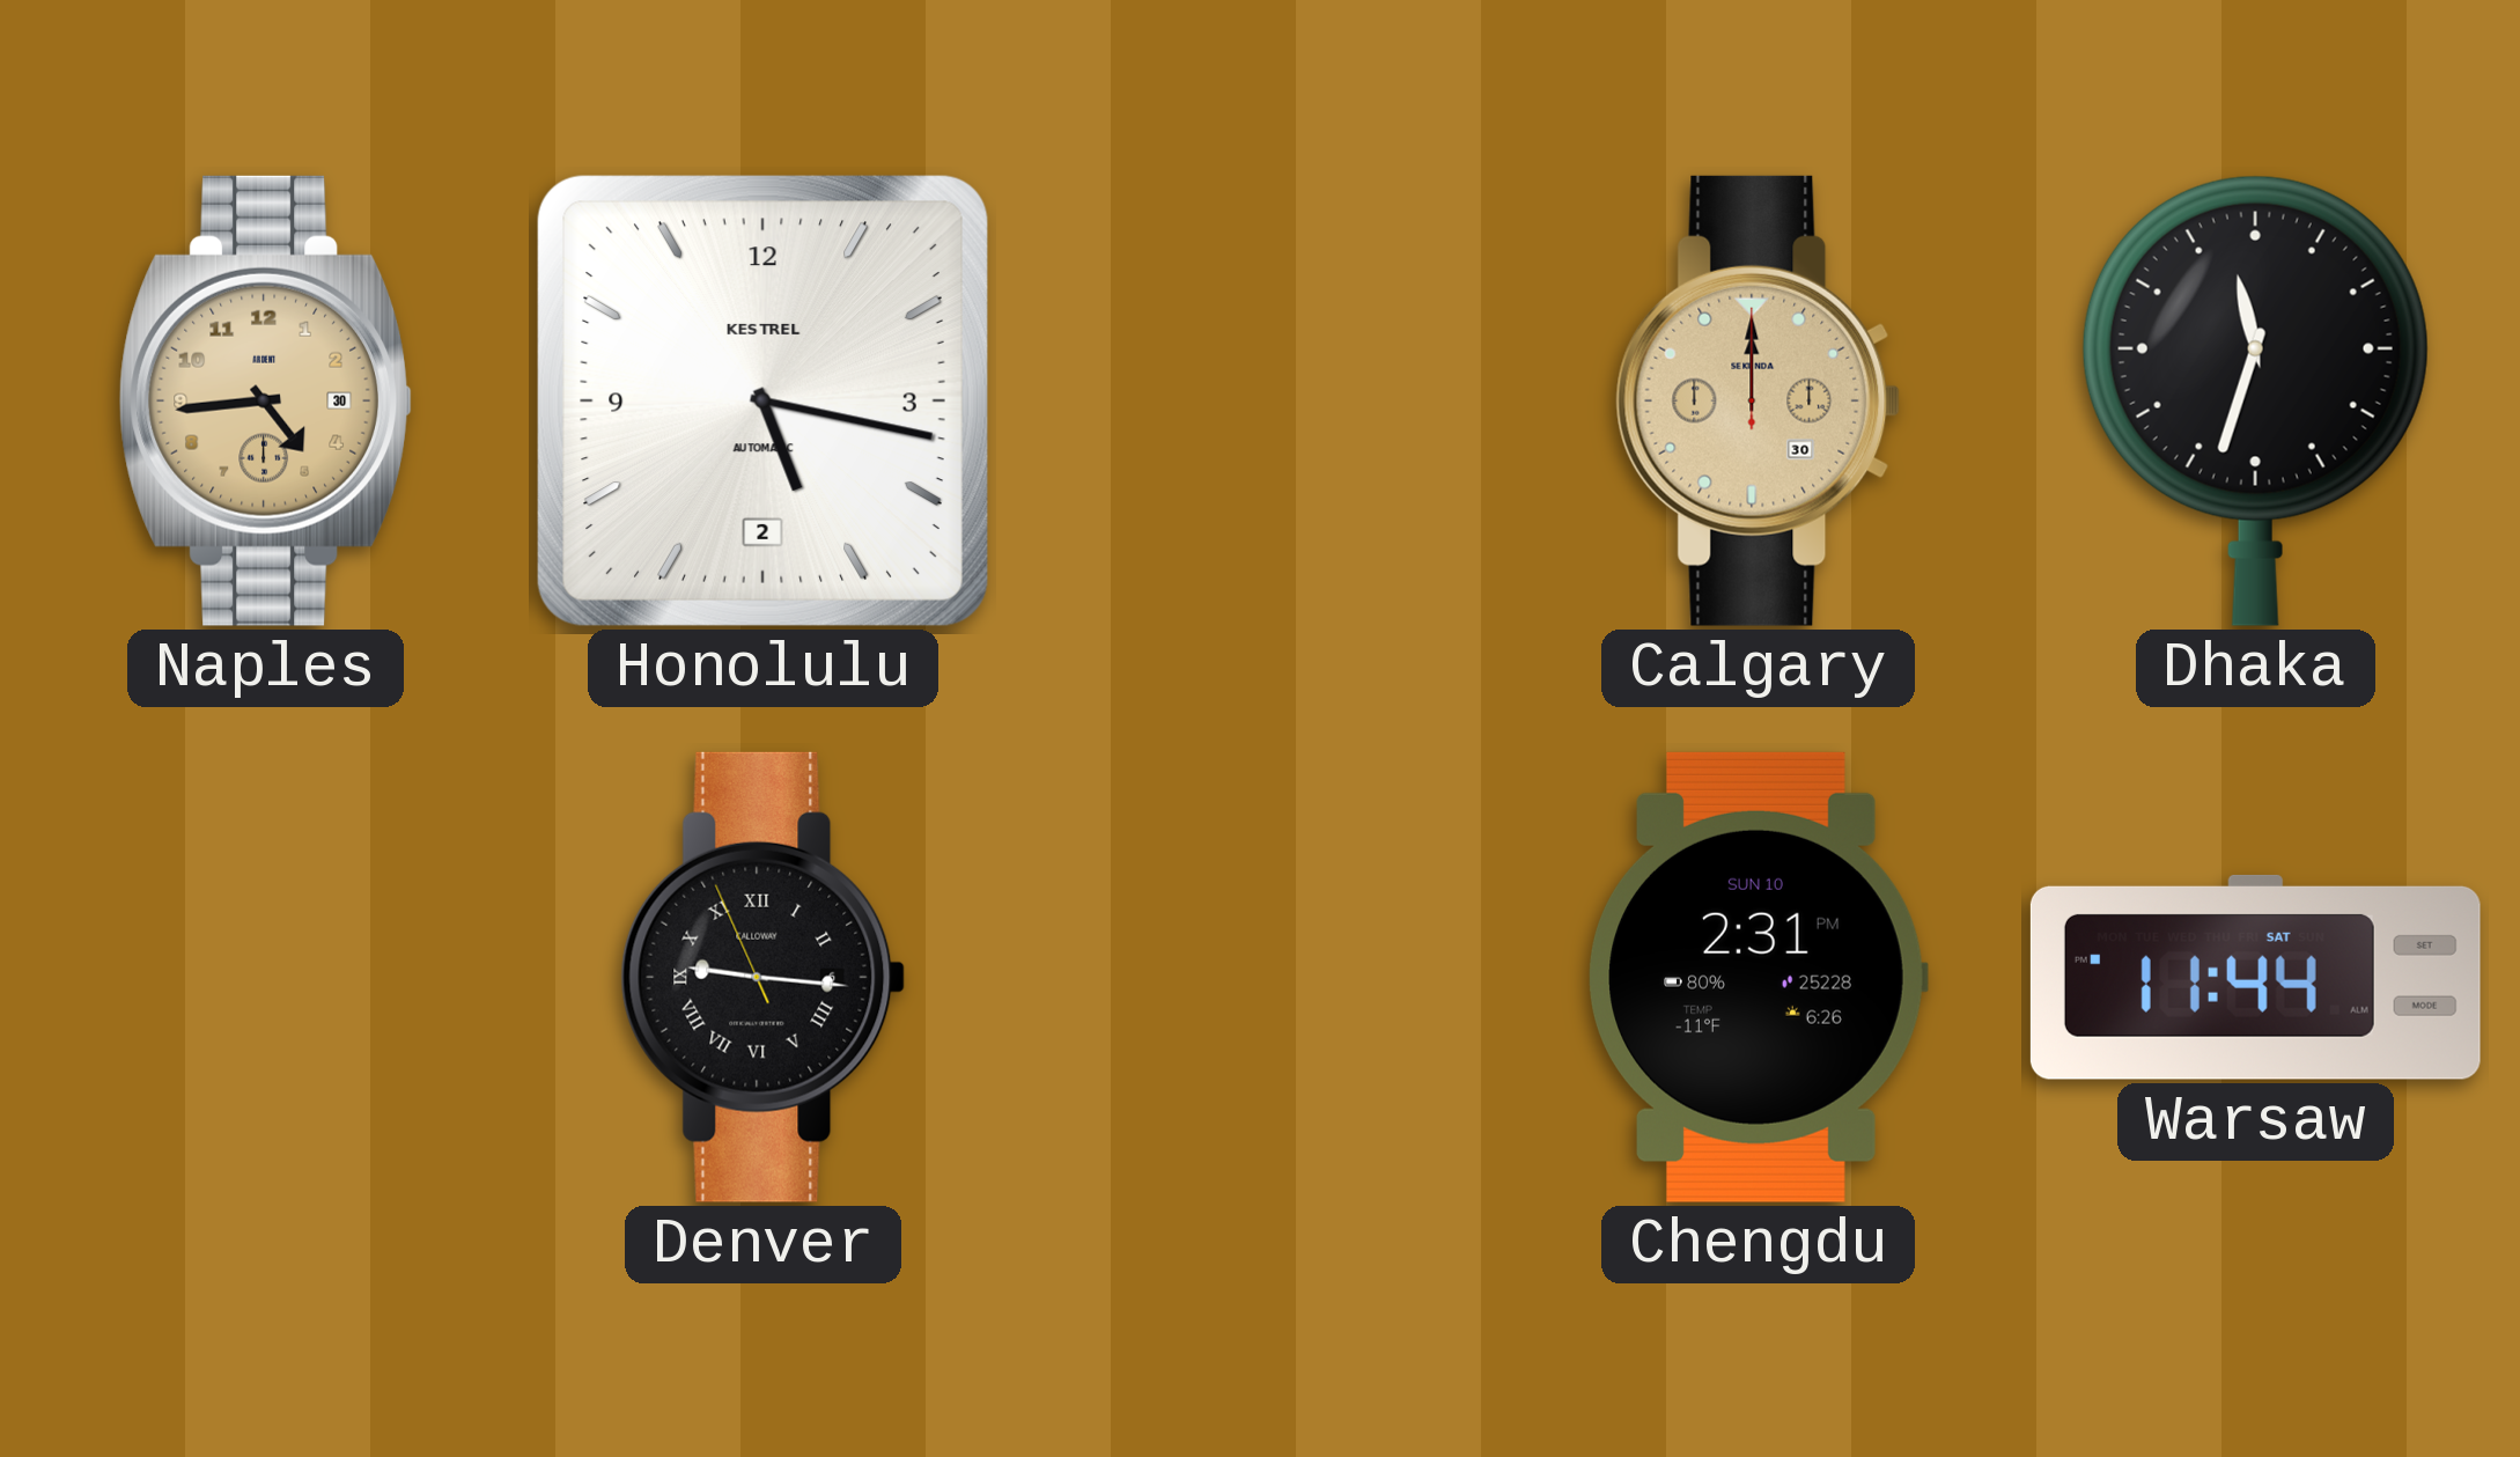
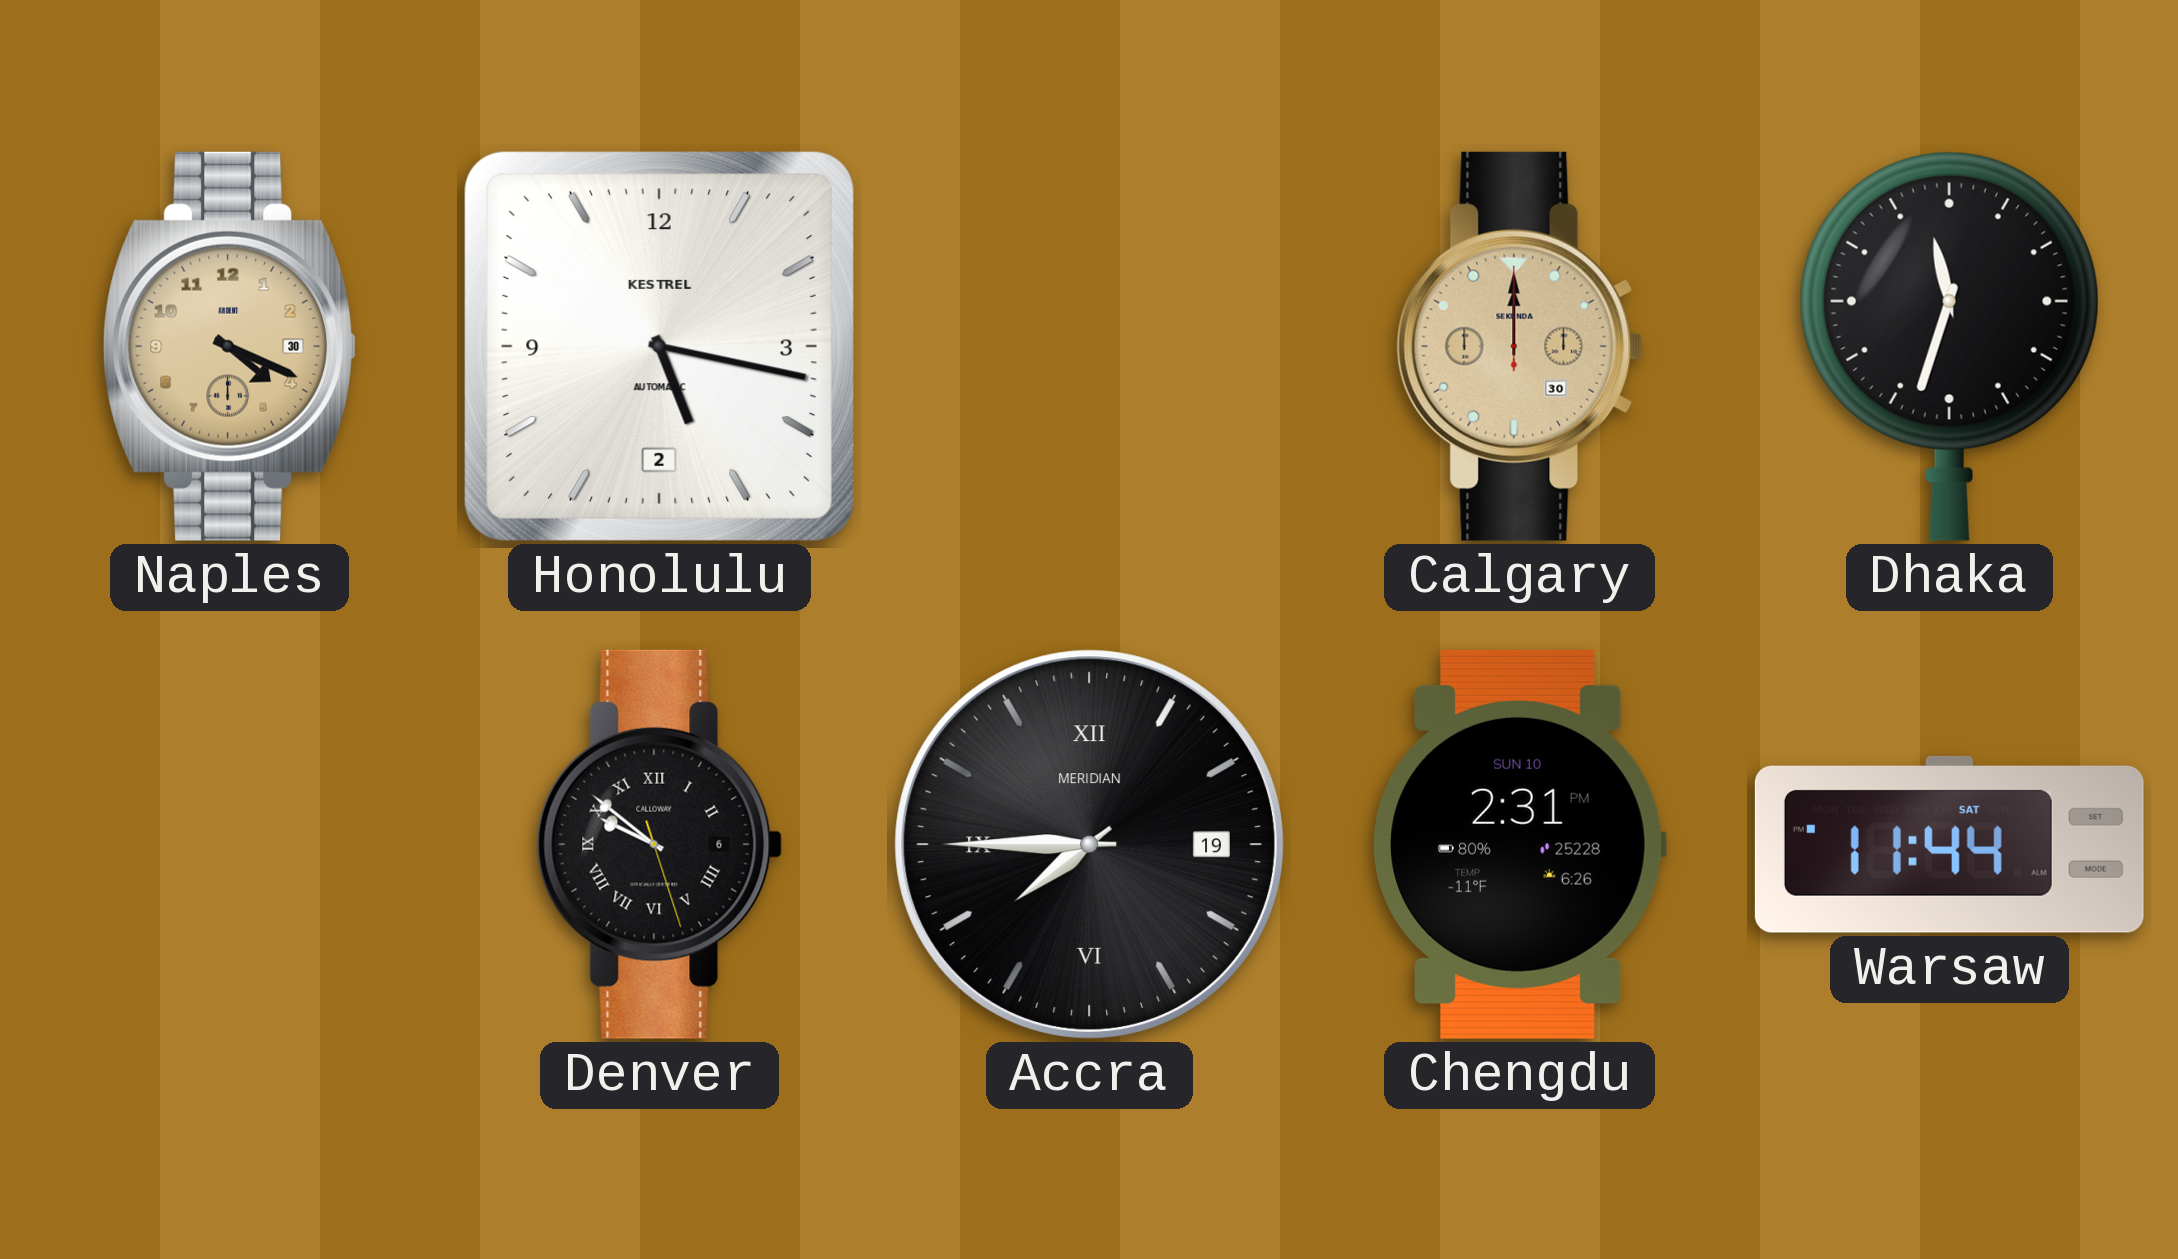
Naples: 4:44 -> 4:19
Denver: 9:15 -> 9:51
Accra: none -> 7:45
